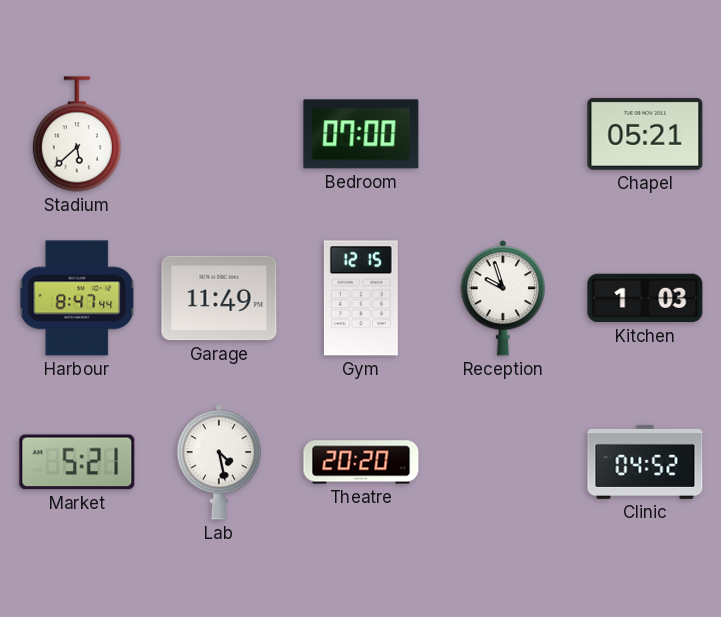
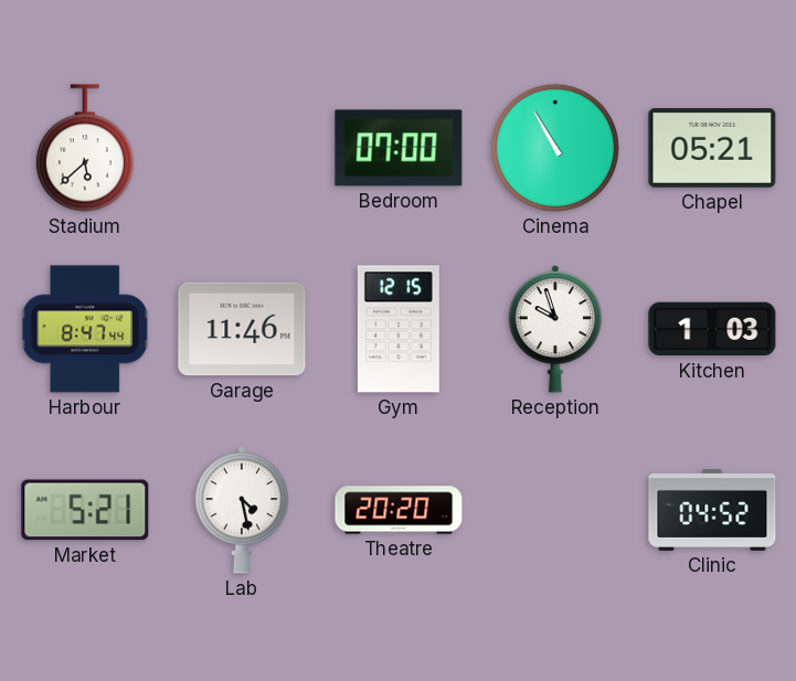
Cinema: none -> 10:55
Garage: 11:49 -> 11:46
